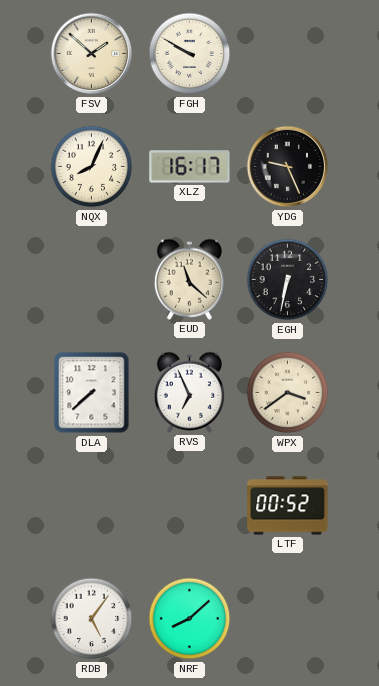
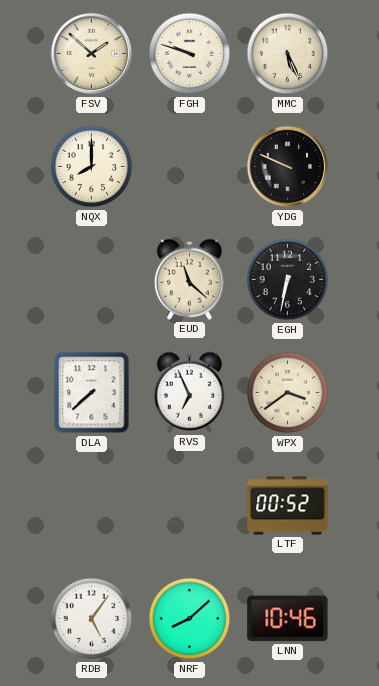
FGH: 9:50 -> 9:48
MMC: none -> 5:26
NQX: 8:04 -> 8:00
XLZ: 16:17 -> none
YDG: 9:26 -> 9:49
LNN: none -> 10:46
